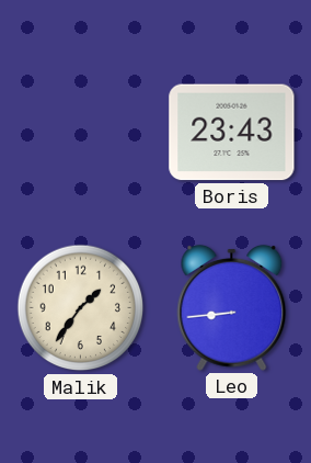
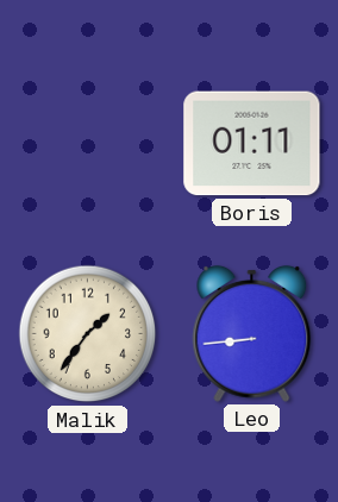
Boris: 23:43 -> 01:11
